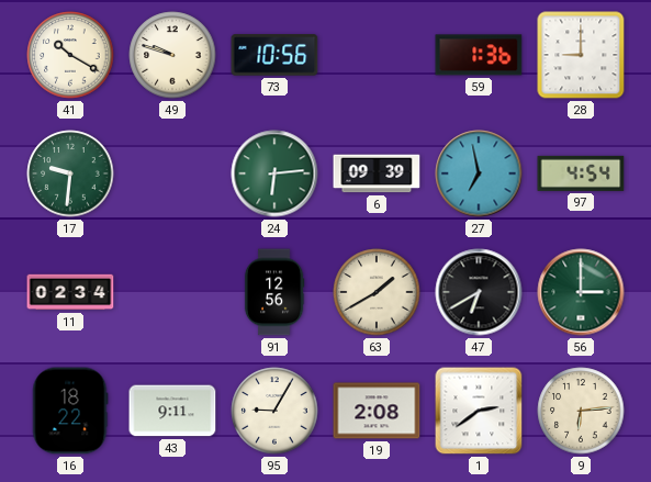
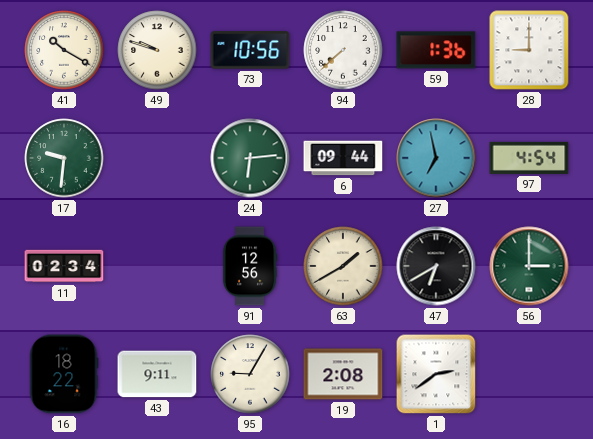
94: none -> 7:38
6: 09:39 -> 09:44
9: 6:14 -> none
